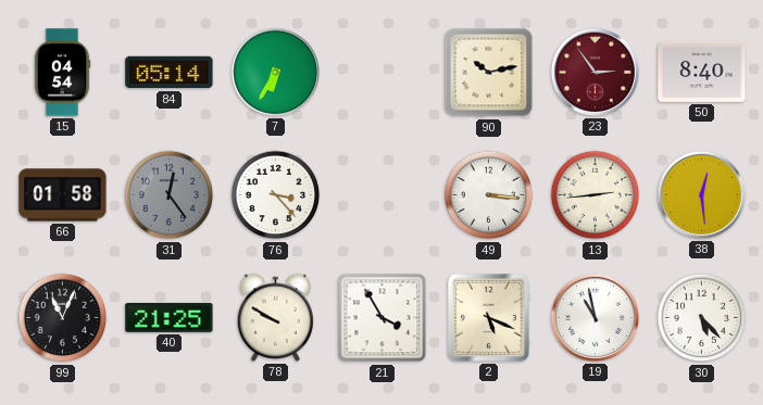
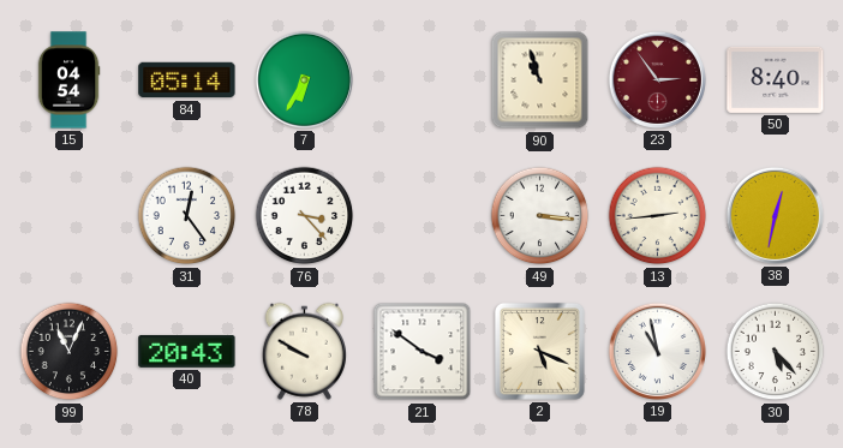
90: 10:13 -> 10:57
66: 01:58 -> none
31 dial: grey -> white
38: 12:29 -> 12:32
40: 21:25 -> 20:43
21: 3:55 -> 3:51
